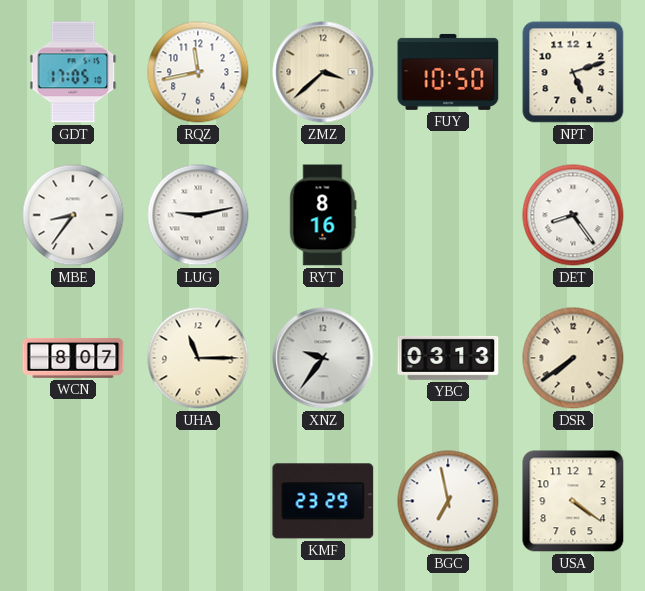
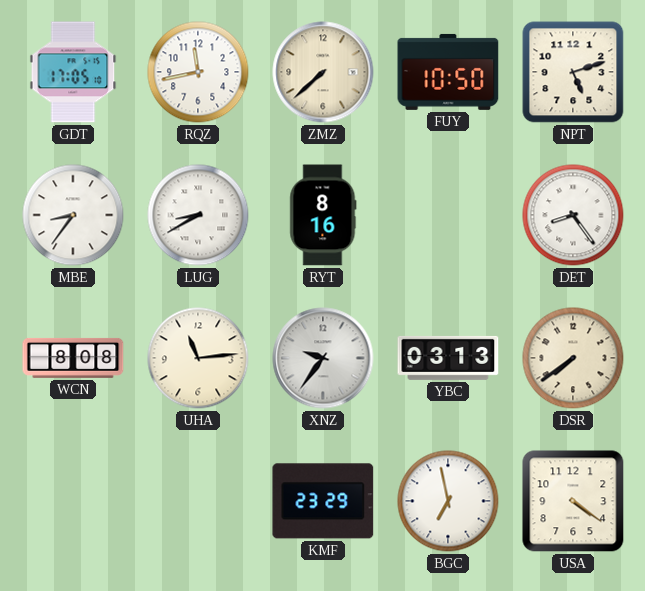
ZMZ: 3:38 -> 7:38
LUG: 9:13 -> 8:40
WCN: 8:07 -> 8:08
UHA: 11:15 -> 11:14
